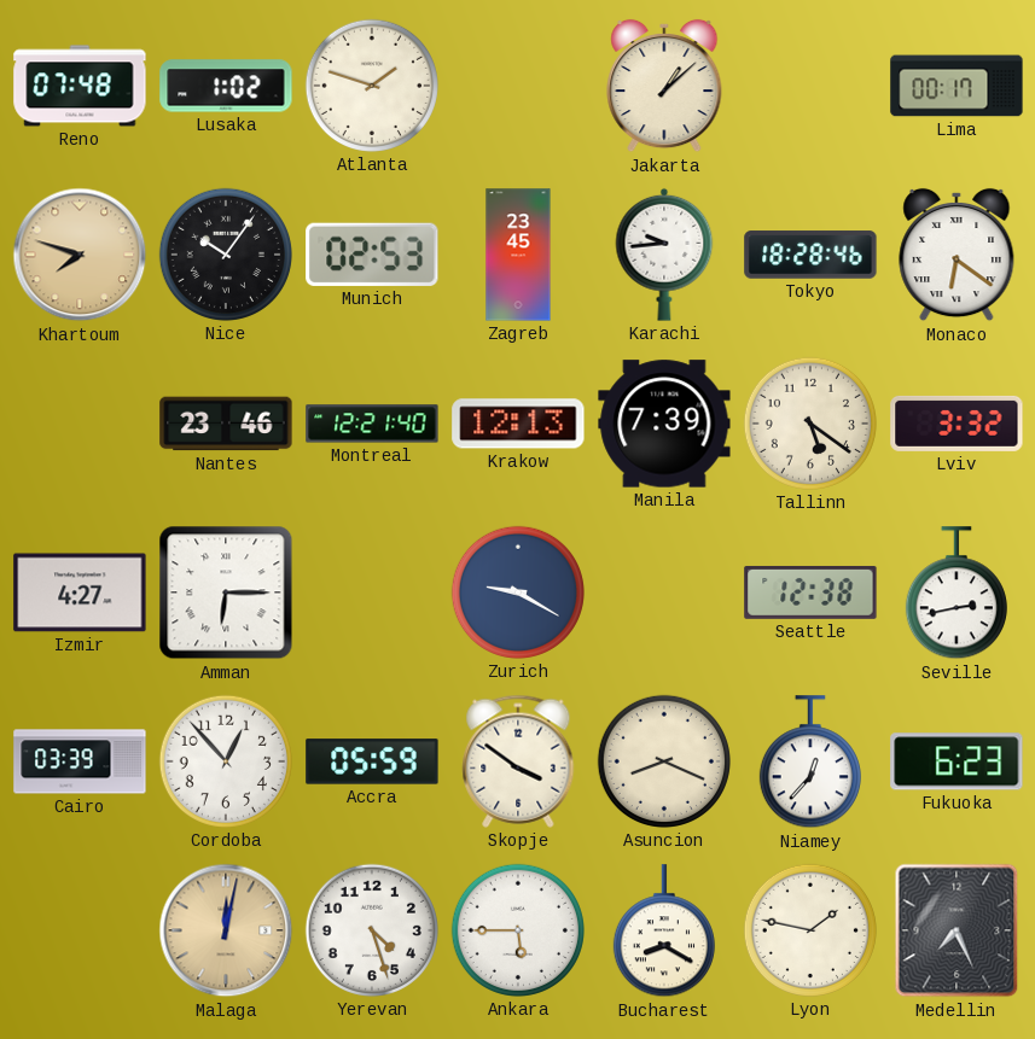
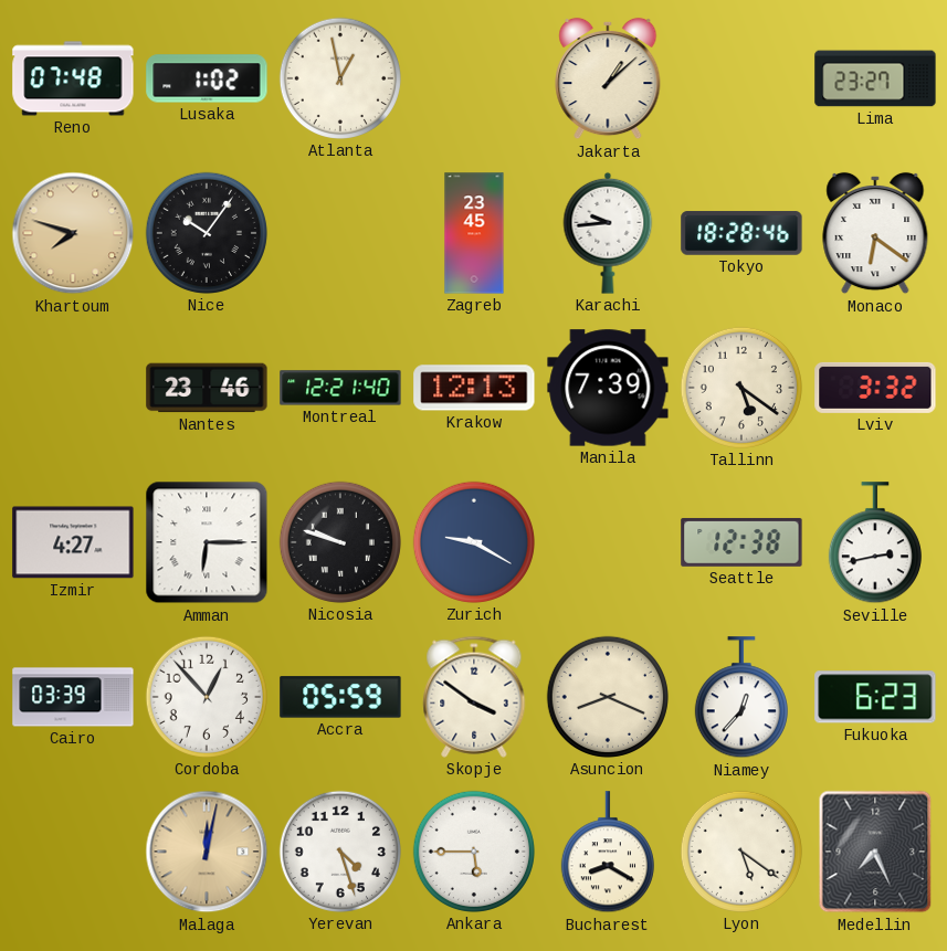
Atlanta: 1:48 -> 12:58
Lima: 00:17 -> 23:27
Munich: 02:53 -> none
Nicosia: none -> 9:48
Lyon: 1:47 -> 5:21
